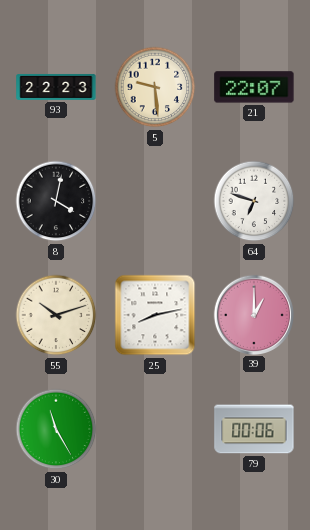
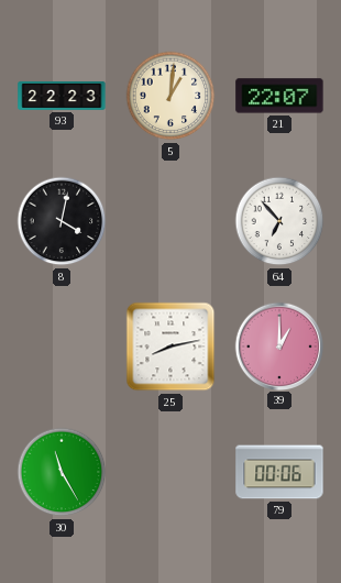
5: 9:29 -> 1:01
64: 6:48 -> 6:53
55: 10:12 -> none
